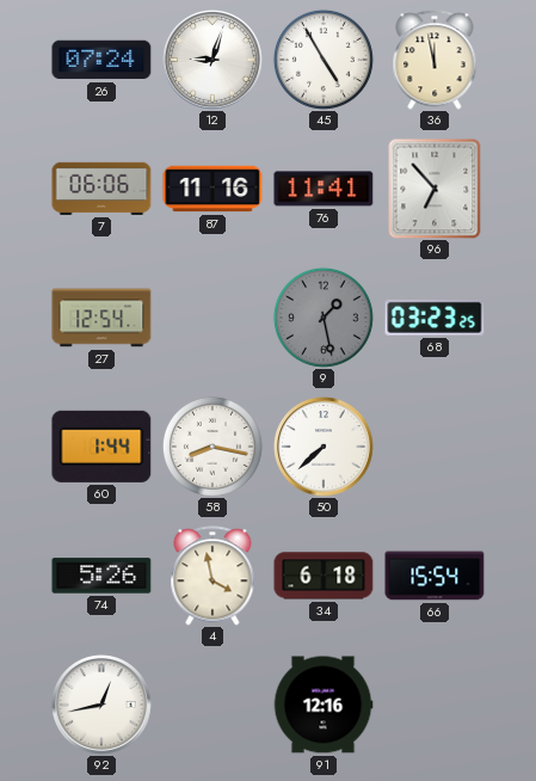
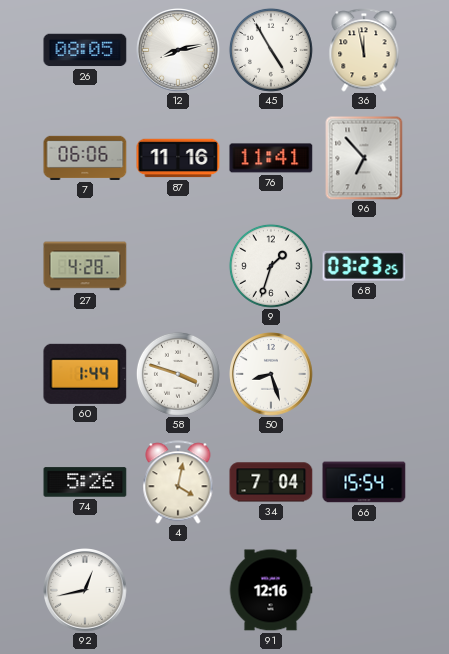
26: 07:24 -> 08:05
12: 9:03 -> 8:13
27: 12:54 -> 4:28
9: 1:28 -> 1:33
9 dial: grey -> white
58: 8:17 -> 3:48
50: 7:38 -> 8:27
4: 3:58 -> 4:02
34: 6:18 -> 7:04
